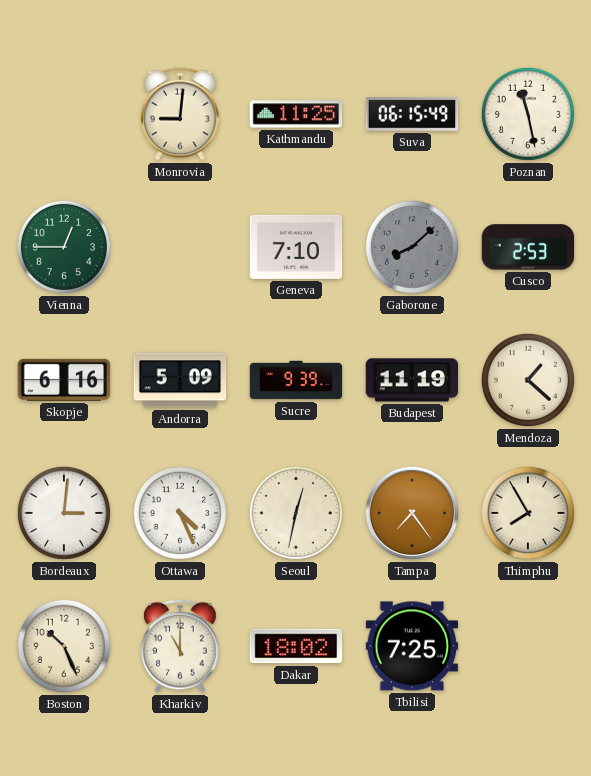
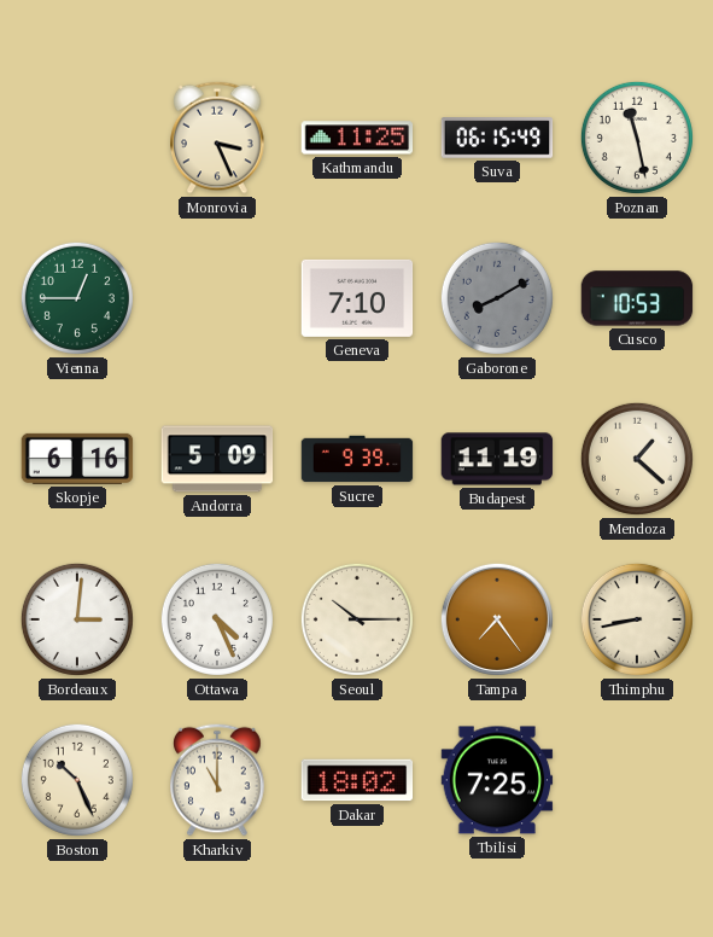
Monrovia: 9:01 -> 3:26
Gaborone: 8:08 -> 8:10
Cusco: 2:53 -> 10:53
Seoul: 12:32 -> 10:15
Thimphu: 7:55 -> 8:43
